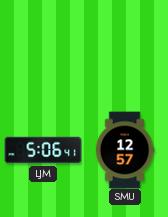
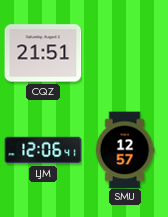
CQZ: none -> 21:51
LJM: 5:06 -> 12:06
